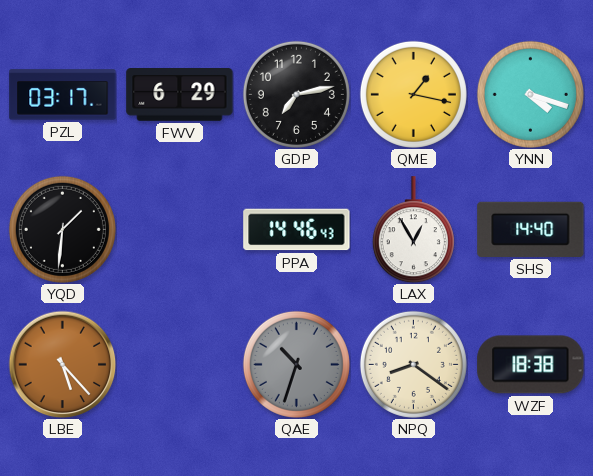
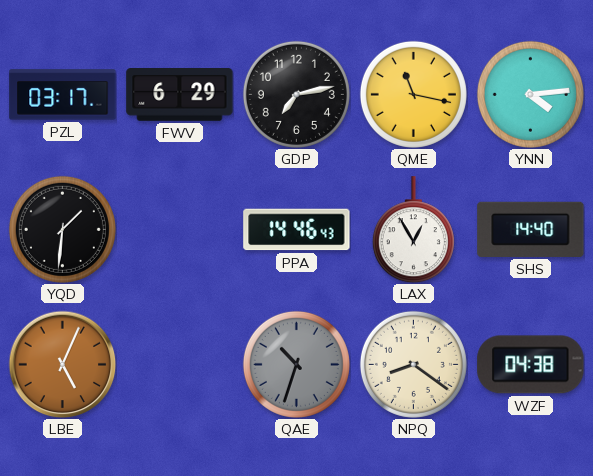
QME: 1:17 -> 11:17
YNN: 4:18 -> 4:14
LBE: 5:23 -> 5:04
WZF: 18:38 -> 04:38
